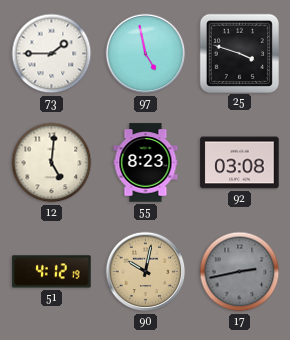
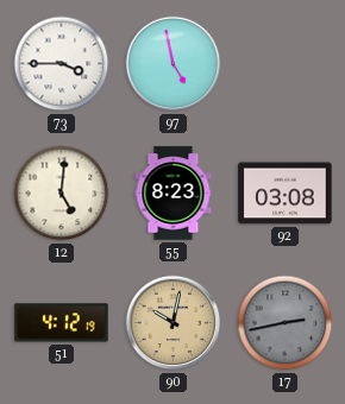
73: 1:45 -> 3:45
25: 3:48 -> none
